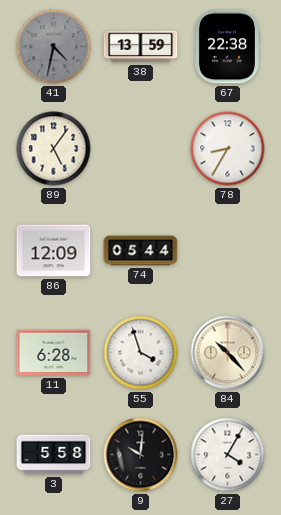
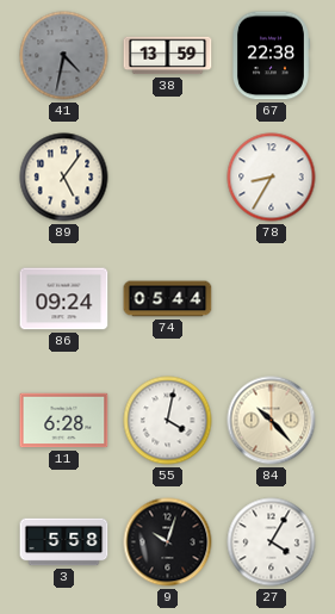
86: 12:09 -> 09:24
55: 3:57 -> 4:02
9: 10:01 -> 10:03
